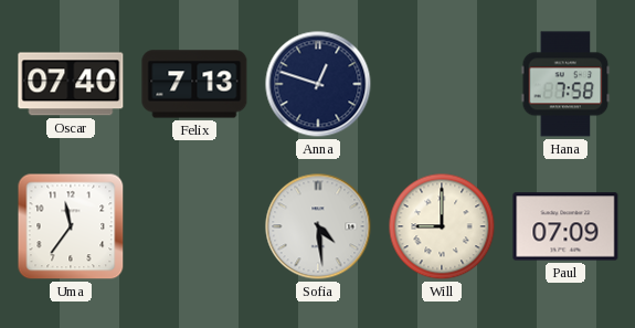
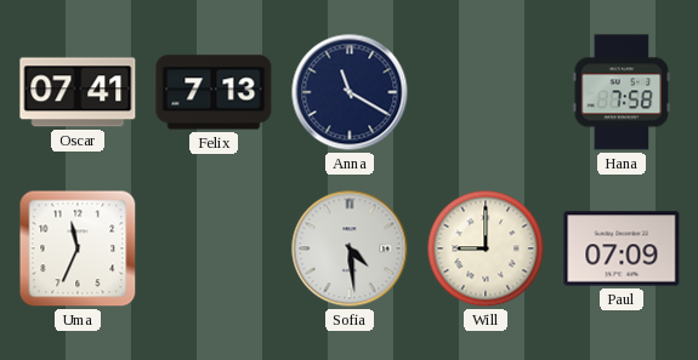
Oscar: 07:40 -> 07:41
Anna: 12:48 -> 11:20
Uma: 11:36 -> 11:34
